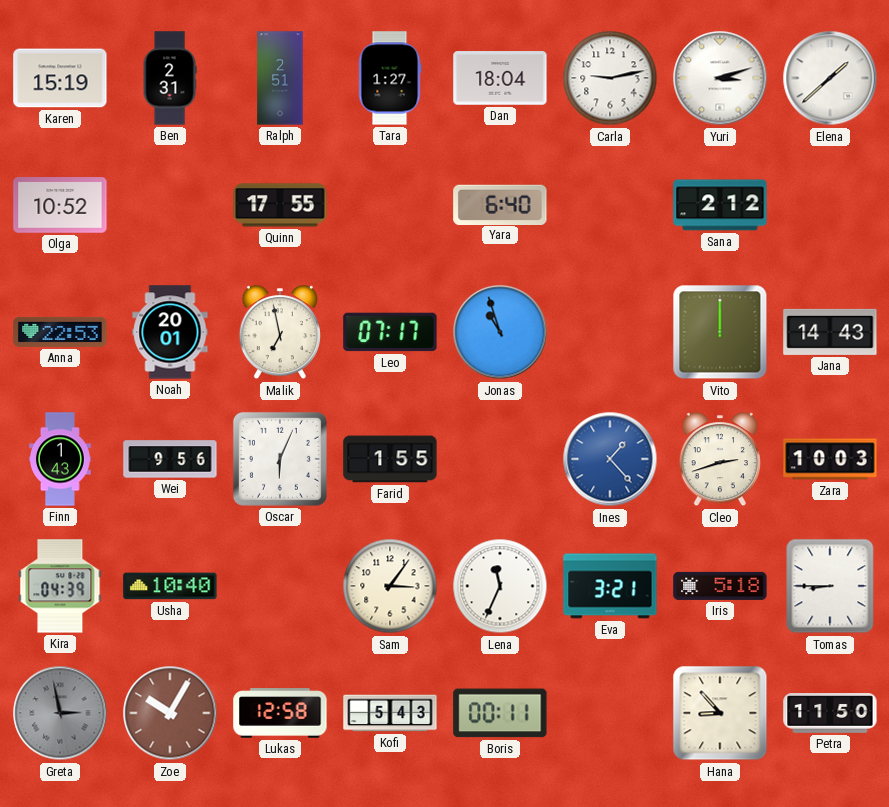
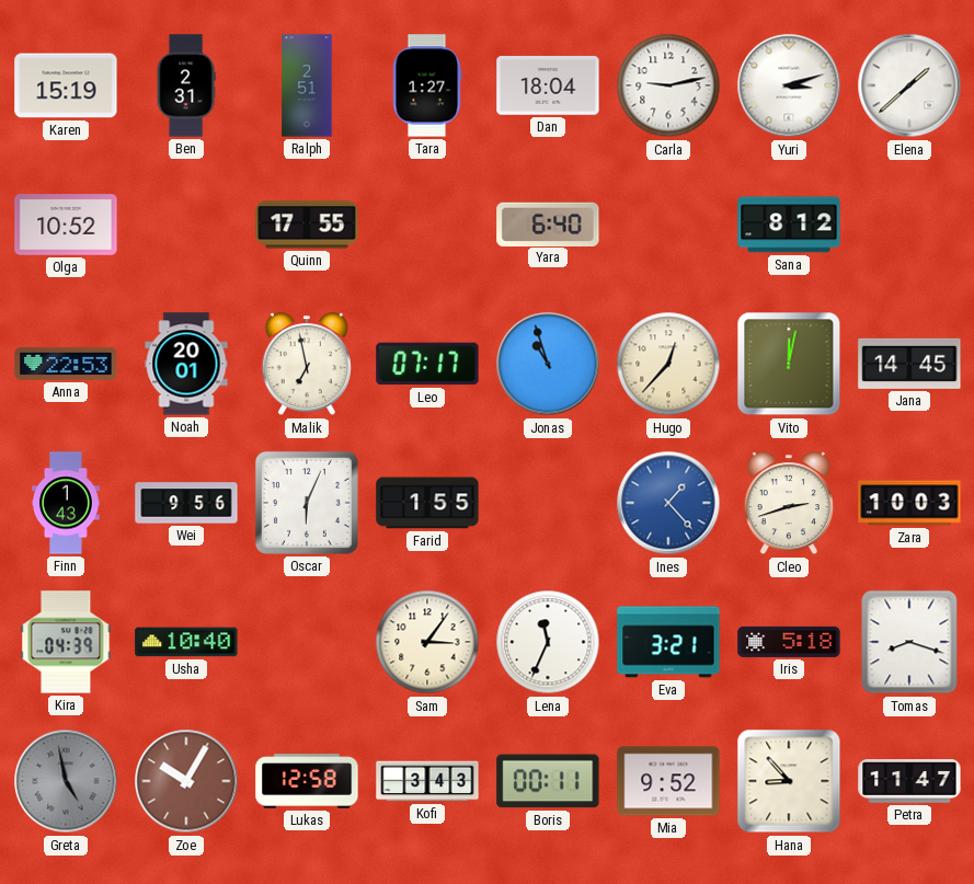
Sana: 2:12 -> 8:12
Hugo: none -> 12:37
Vito: 12:00 -> 12:02
Jana: 14:43 -> 14:45
Tomas: 8:45 -> 8:18
Greta: 2:58 -> 4:58
Kofi: 5:43 -> 3:43
Mia: none -> 9:52
Petra: 11:50 -> 11:47
